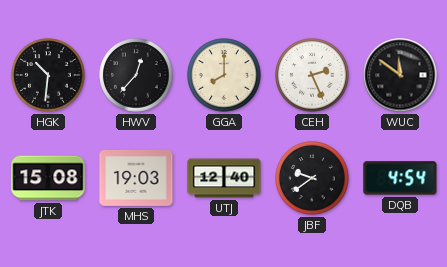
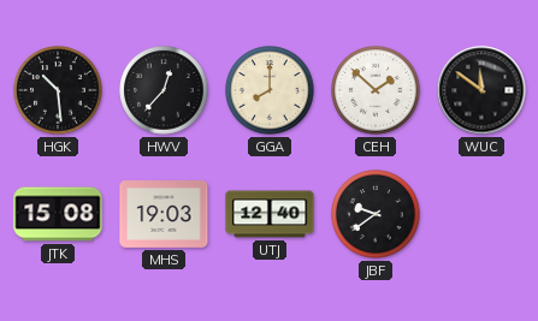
HGK: 10:31 -> 10:29
CEH: 2:26 -> 1:52
DQB: 4:54 -> none
